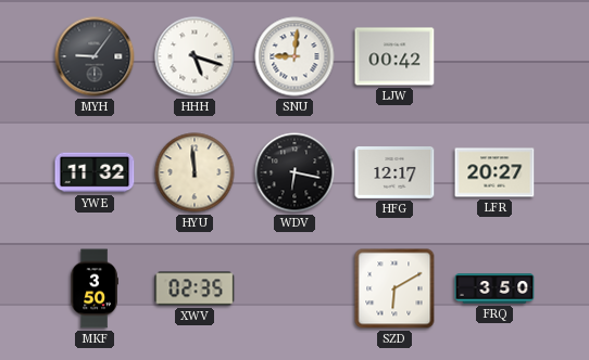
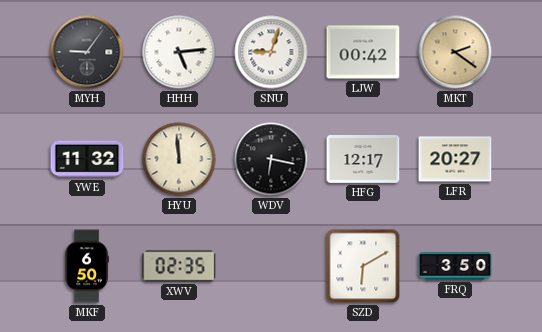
HHH: 5:18 -> 5:14
SNU: 9:01 -> 9:03
MKT: none -> 2:21
MKF: 3:50 -> 6:50
